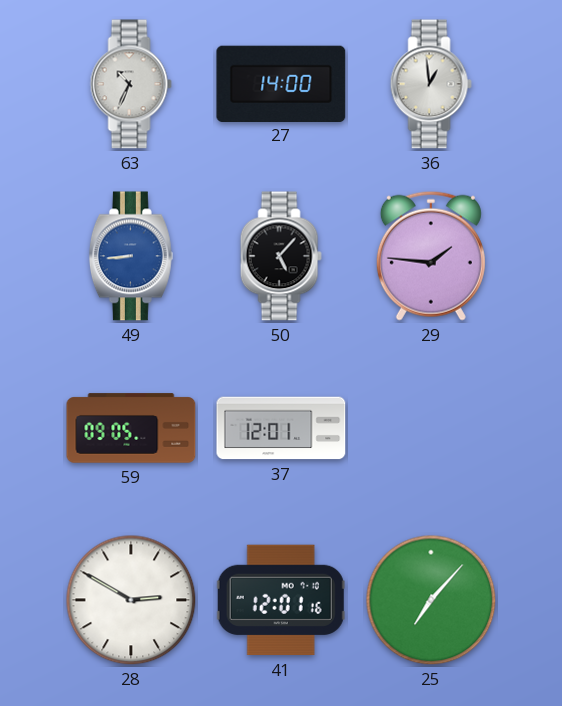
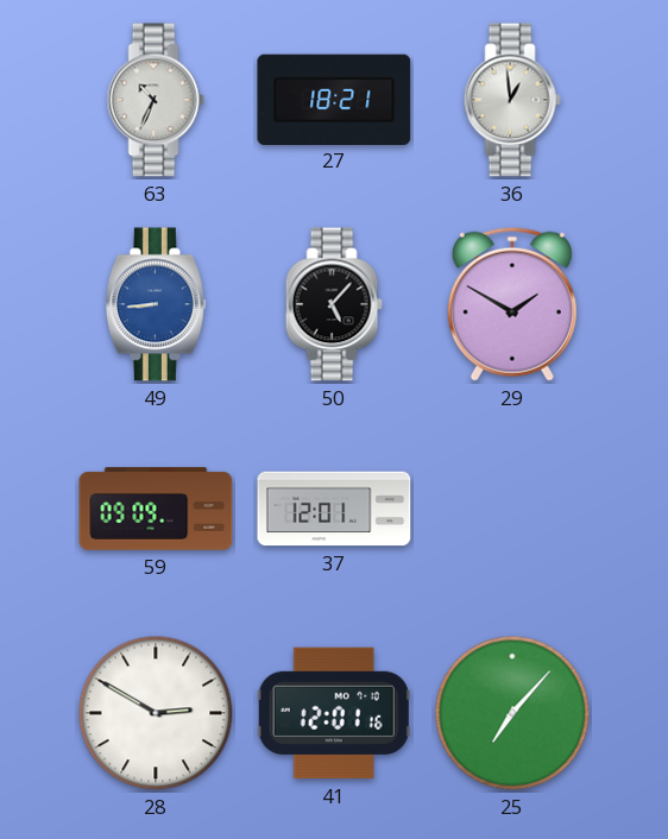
27: 14:00 -> 18:21
29: 1:46 -> 1:50
59: 09:05 -> 09:09
